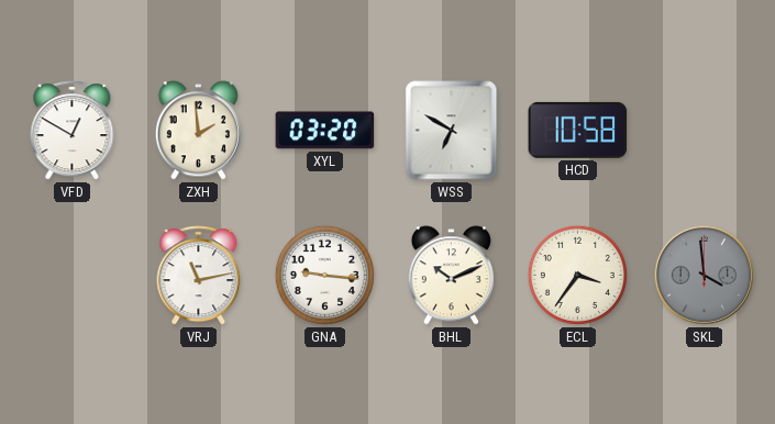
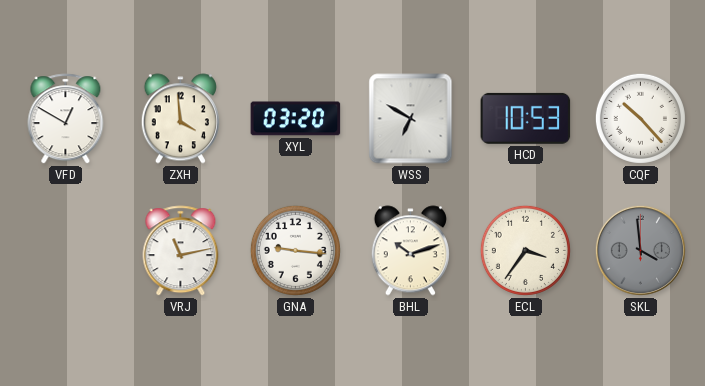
ZXH: 1:59 -> 3:59
HCD: 10:58 -> 10:53
CQF: none -> 10:23
BHL: 10:11 -> 10:12
